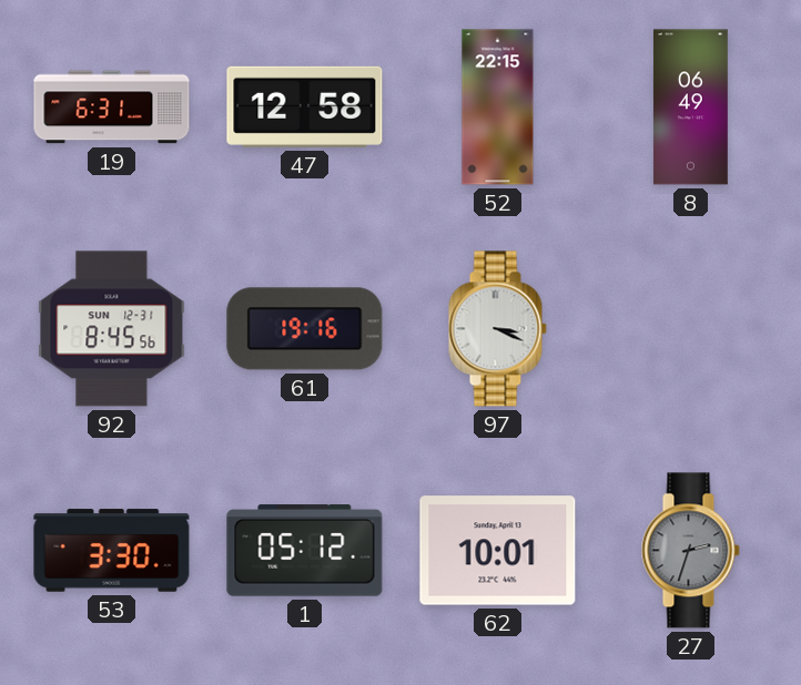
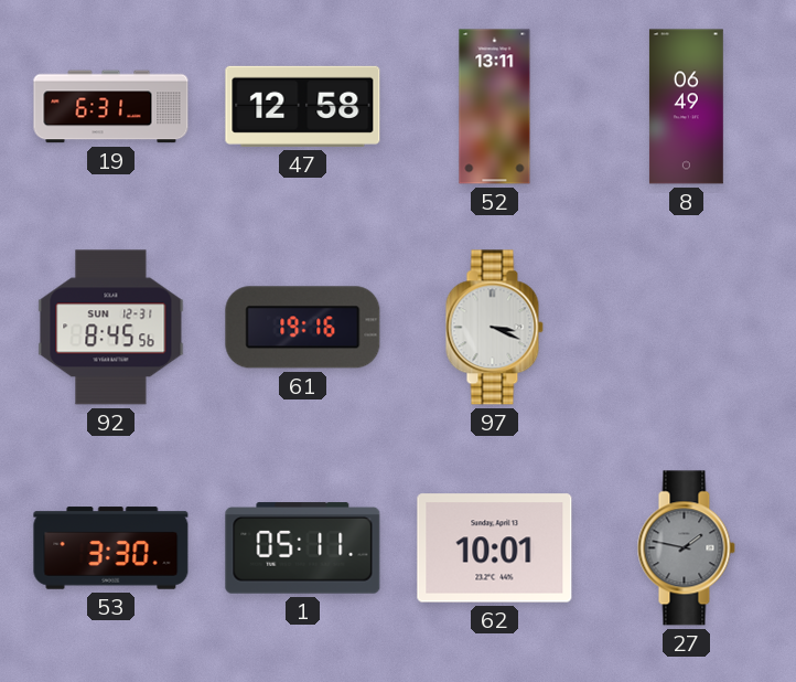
52: 22:15 -> 13:11
1: 05:12 -> 05:11
27: 2:33 -> 1:47
